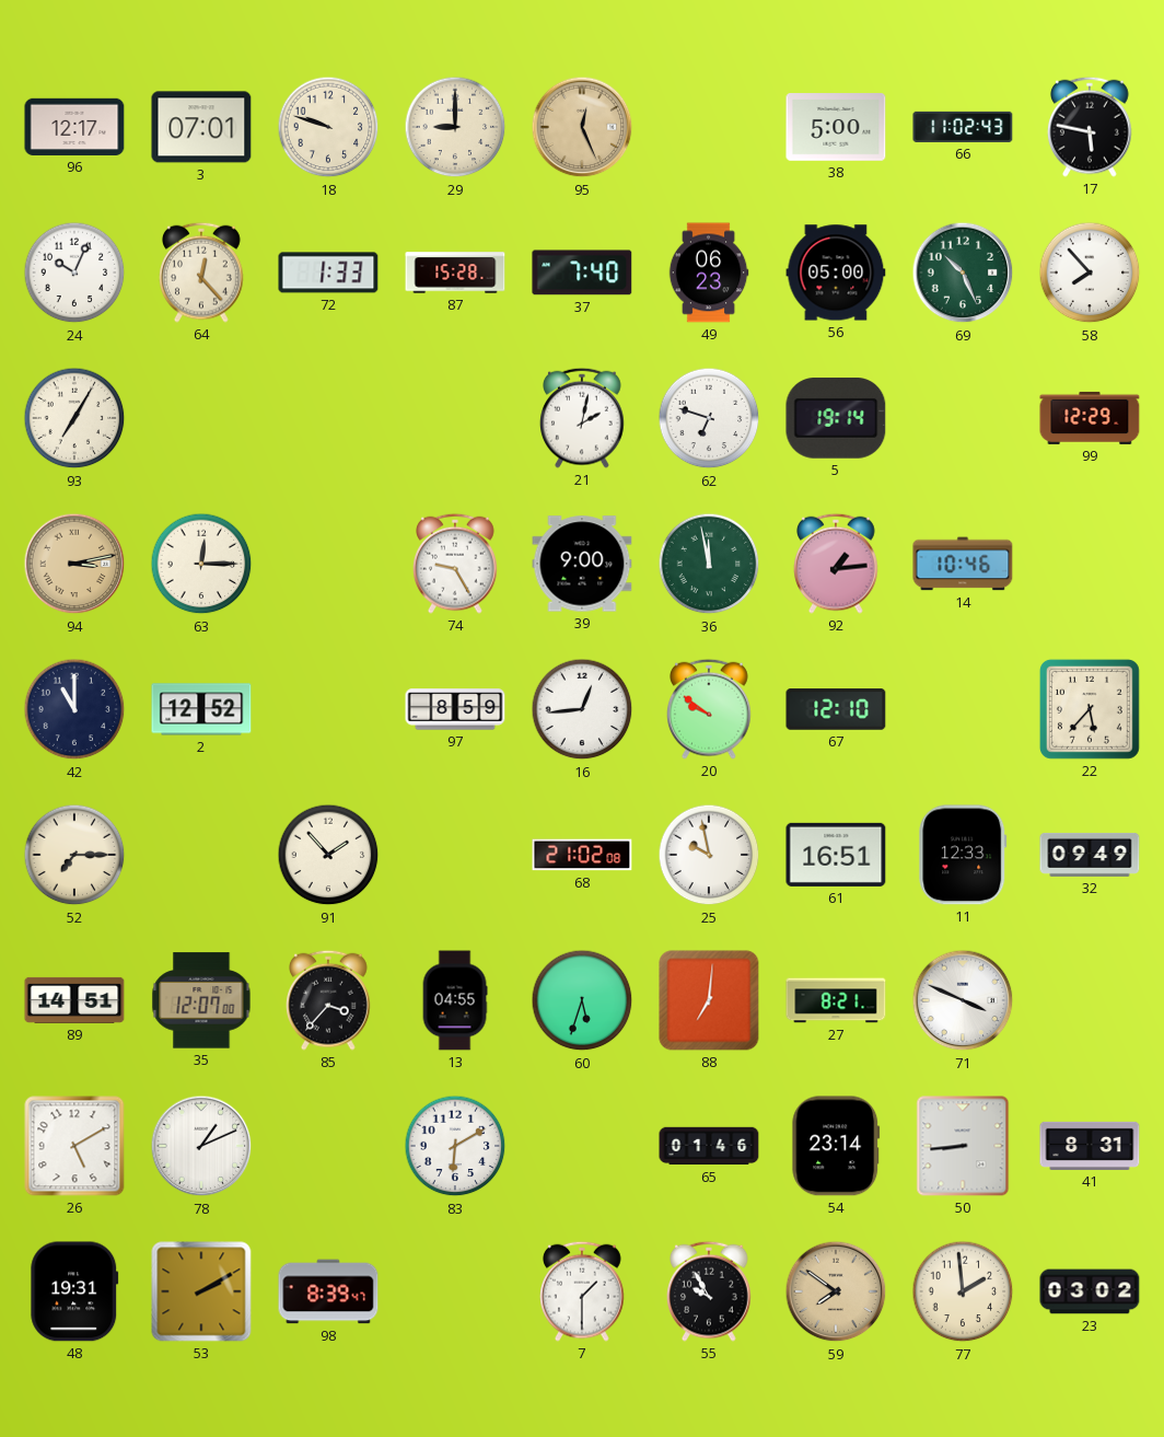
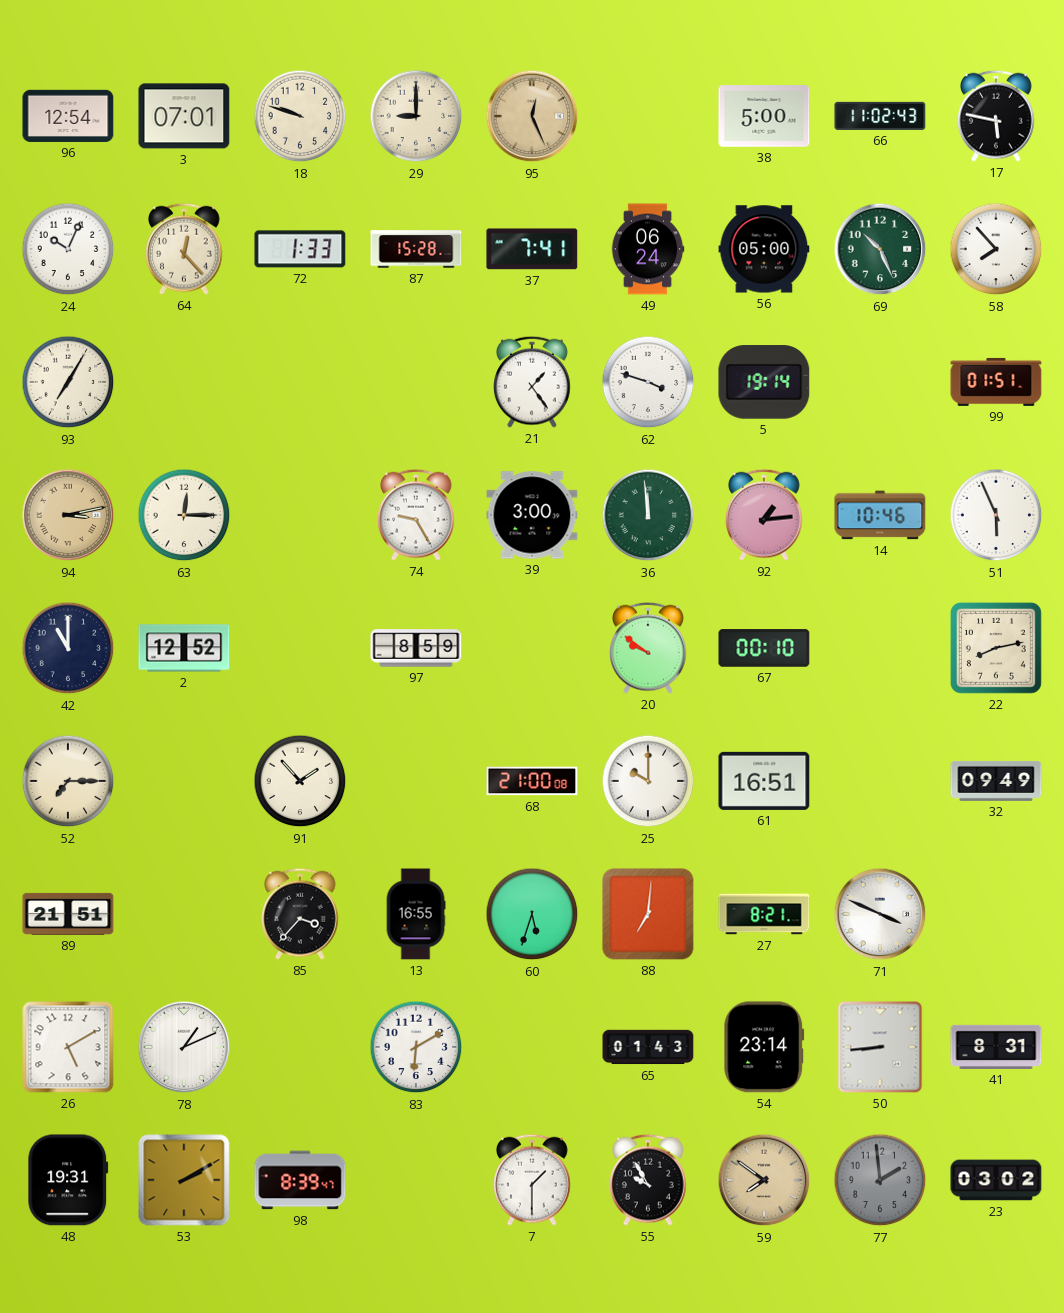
96: 12:17 -> 12:54
37: 7:40 -> 7:41
49: 06:23 -> 06:24
21: 2:02 -> 1:24
62: 6:48 -> 3:48
99: 12:29 -> 01:51
39: 9:00 -> 3:00
36: 11:58 -> 11:59
51: none -> 5:56
16: 12:44 -> none
67: 12:10 -> 00:10
22: 5:37 -> 8:13
68: 21:02 -> 21:00
25: 9:58 -> 10:00
11: 12:33 -> none
89: 14:51 -> 21:51
35: 12:07 -> none
13: 04:55 -> 16:55
65: 01:46 -> 01:43
77 dial: cream -> grey
